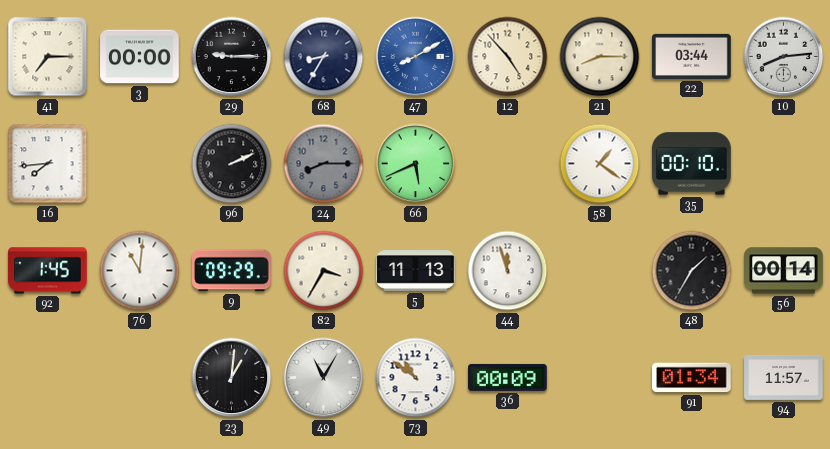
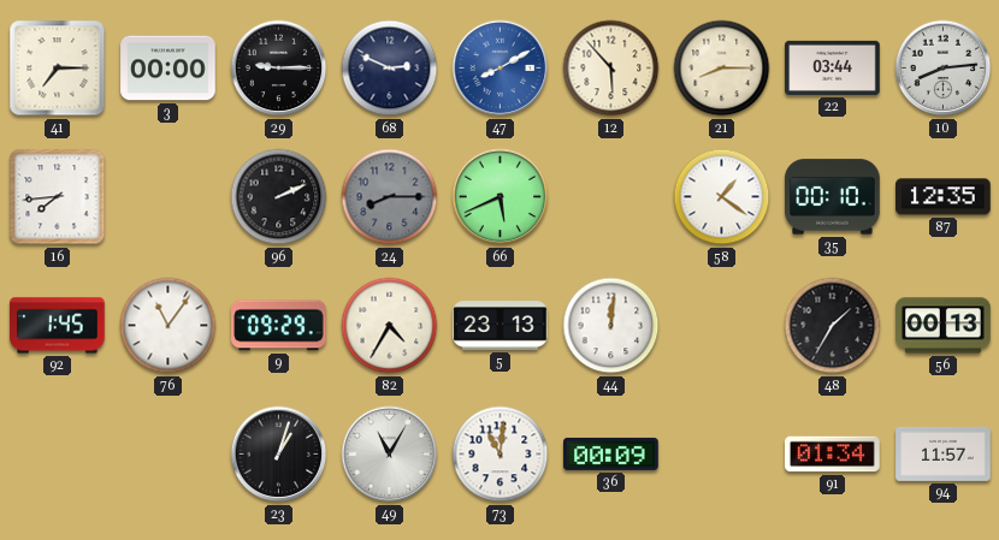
68: 8:35 -> 2:49
12: 4:53 -> 5:53
87: none -> 12:35
76: 11:01 -> 11:06
82: 3:35 -> 4:35
5: 11:13 -> 23:13
44: 11:57 -> 12:01
56: 00:14 -> 00:13
23: 1:01 -> 1:03
73: 10:51 -> 11:01
